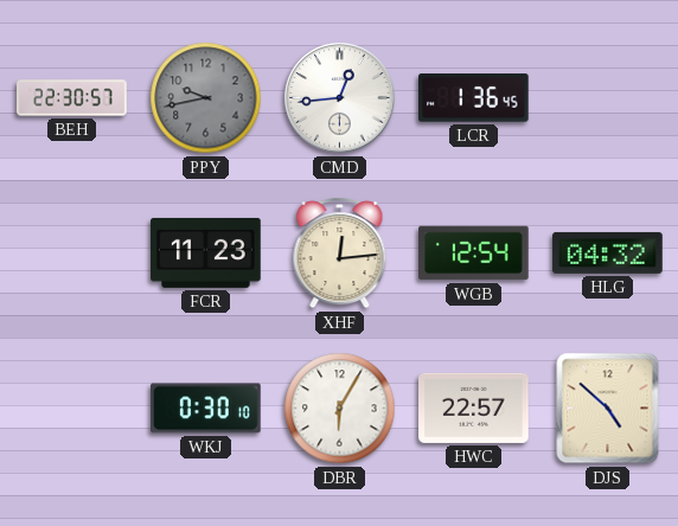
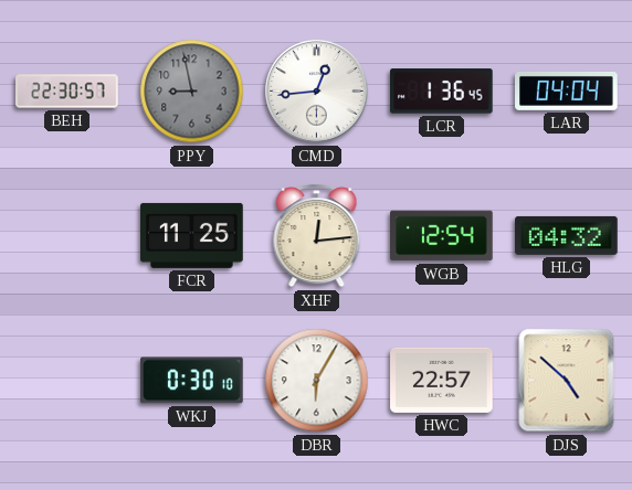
PPY: 9:43 -> 8:58
LAR: none -> 04:04
FCR: 11:23 -> 11:25
